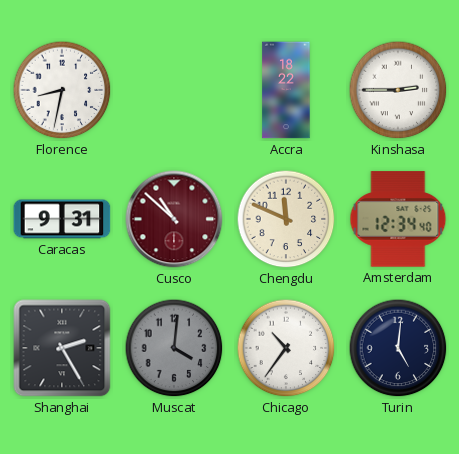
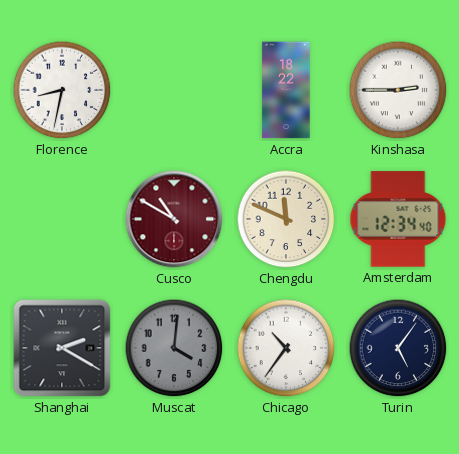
Caracas: 9:31 -> none
Cusco: 10:52 -> 10:50
Shanghai: 2:25 -> 2:20
Turin: 5:01 -> 5:06
